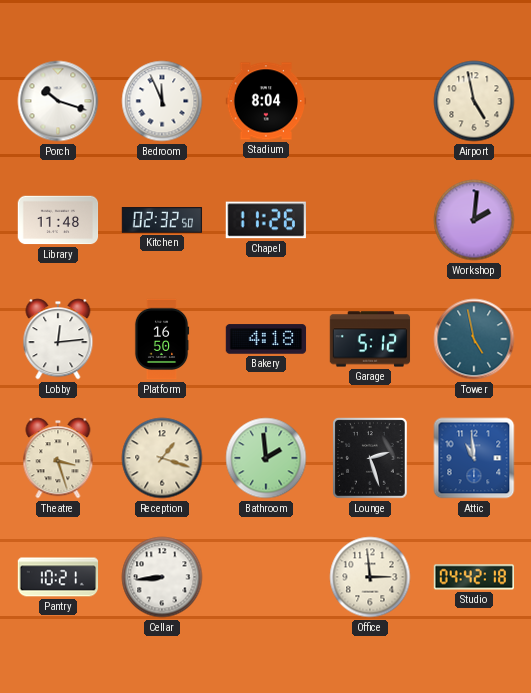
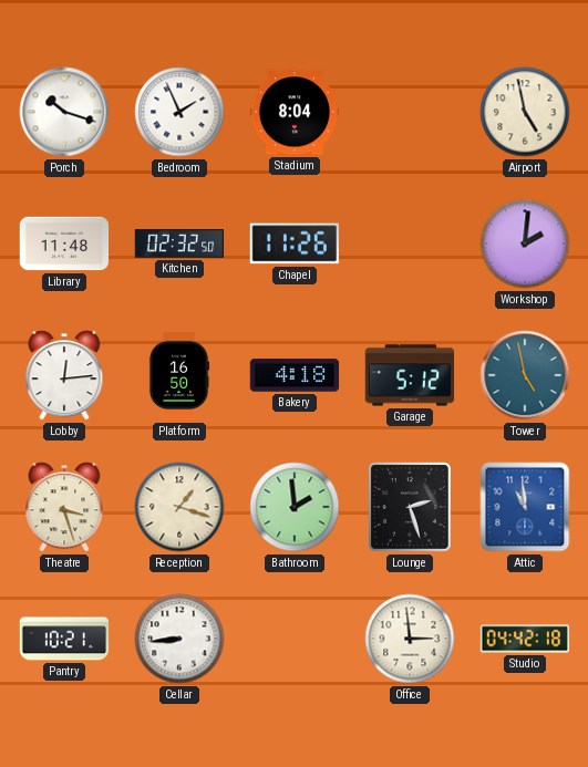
Bedroom: 11:56 -> 1:56
